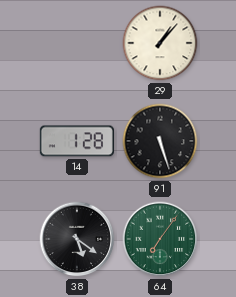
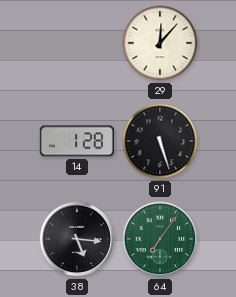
29: 1:07 -> 12:07
38: 5:21 -> 5:16
